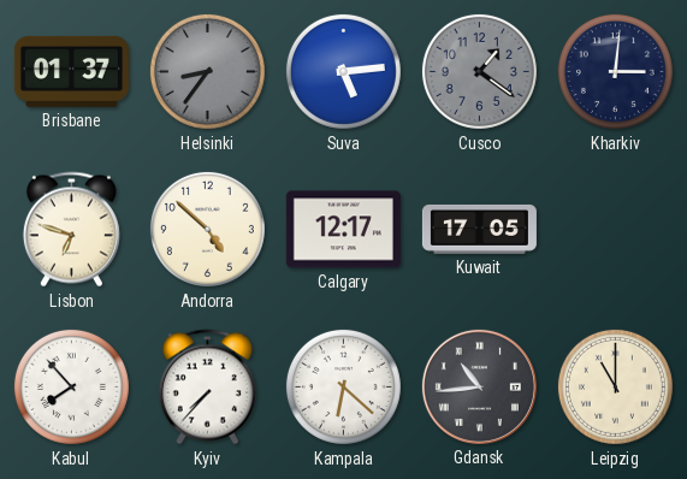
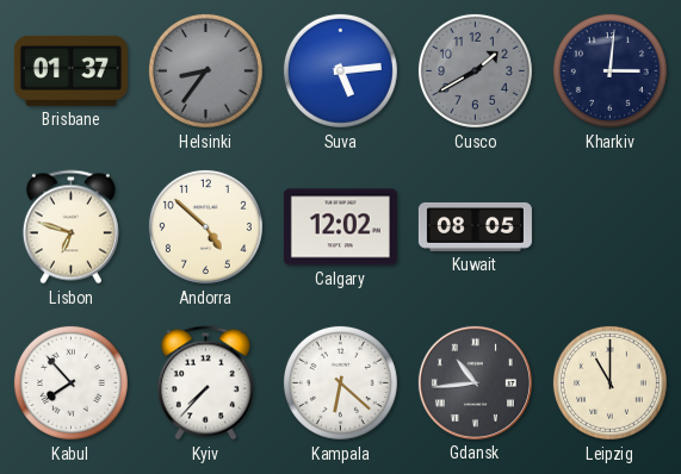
Cusco: 1:21 -> 1:40
Calgary: 12:17 -> 12:02
Kuwait: 17:05 -> 08:05
